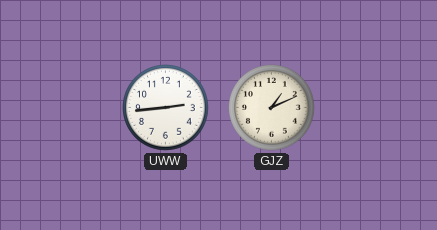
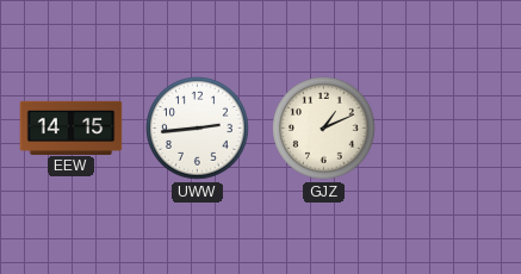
EEW: none -> 14:15
